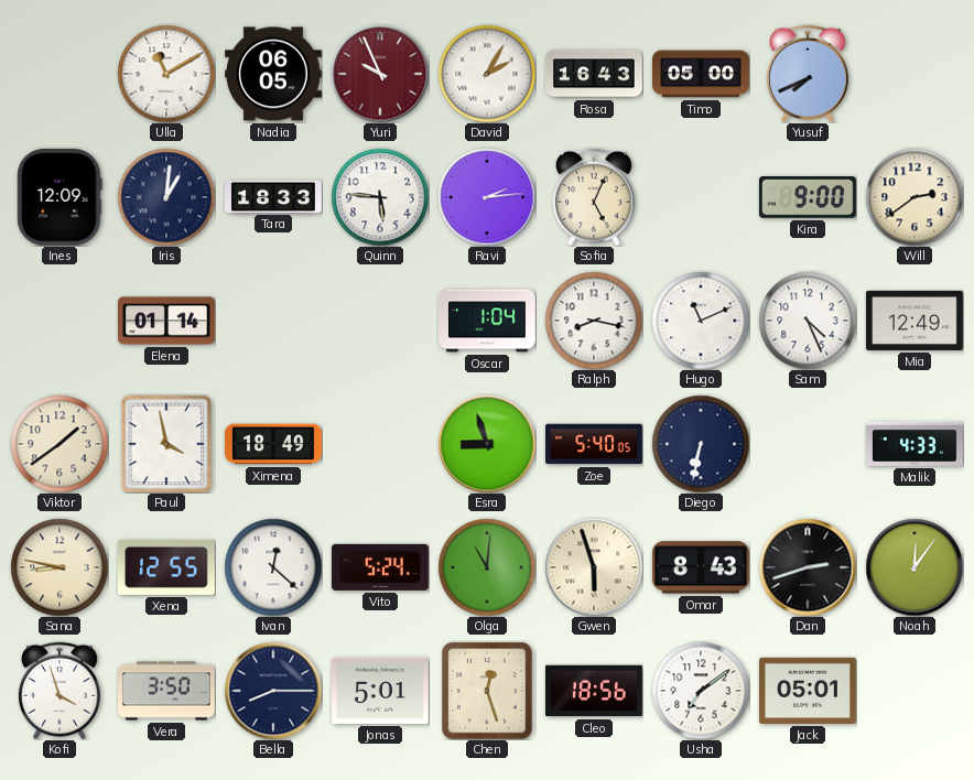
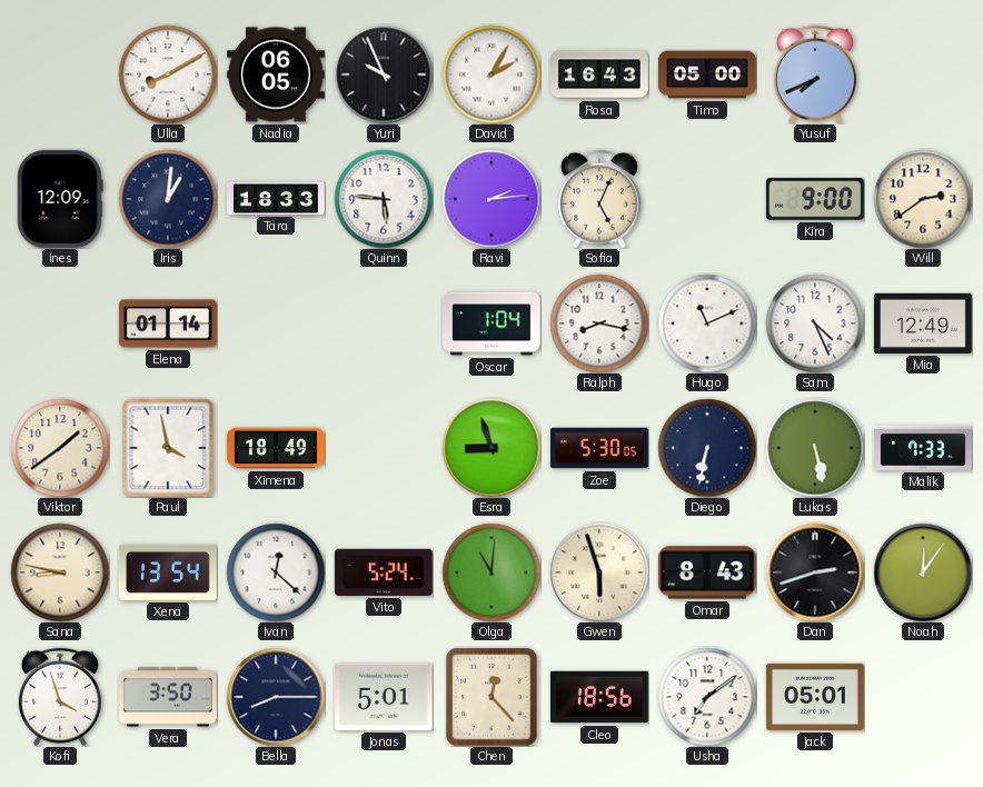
Ulla: 11:10 -> 8:10
Yuri dial: burgundy -> black
Zoe: 5:40 -> 5:30
Lukas: none -> 5:28
Malik: 4:33 -> 7:33
Xena: 12:55 -> 13:54
Chen: 12:27 -> 12:23
